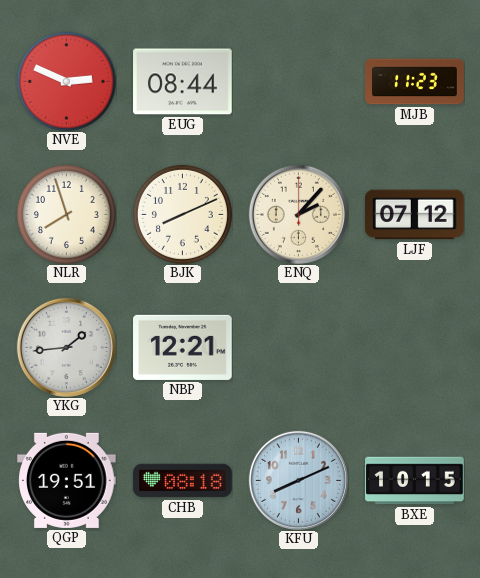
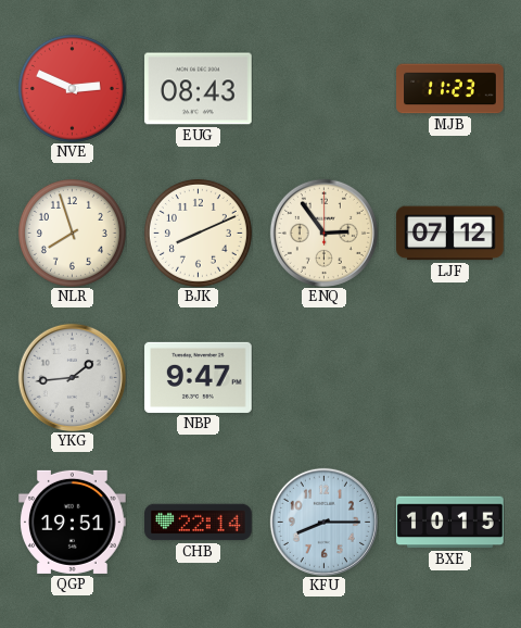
EUG: 08:44 -> 08:43
ENQ: 2:07 -> 2:54
NBP: 12:21 -> 9:47
CHB: 08:18 -> 22:14
KFU: 8:11 -> 8:15
